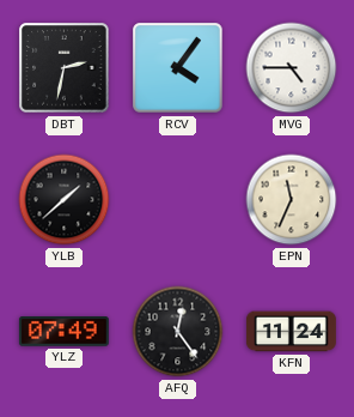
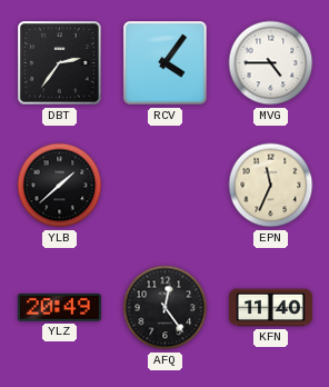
DBT: 2:32 -> 2:36
YLZ: 07:49 -> 20:49
KFN: 11:24 -> 11:40
